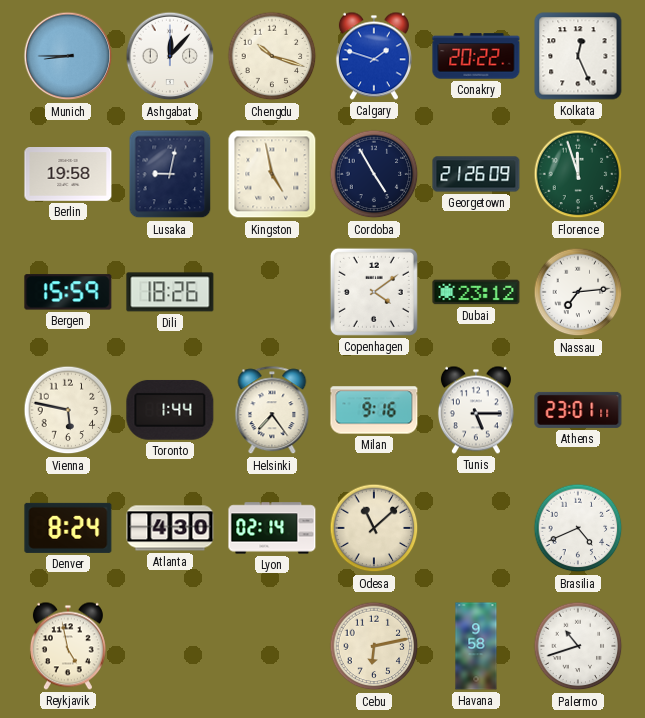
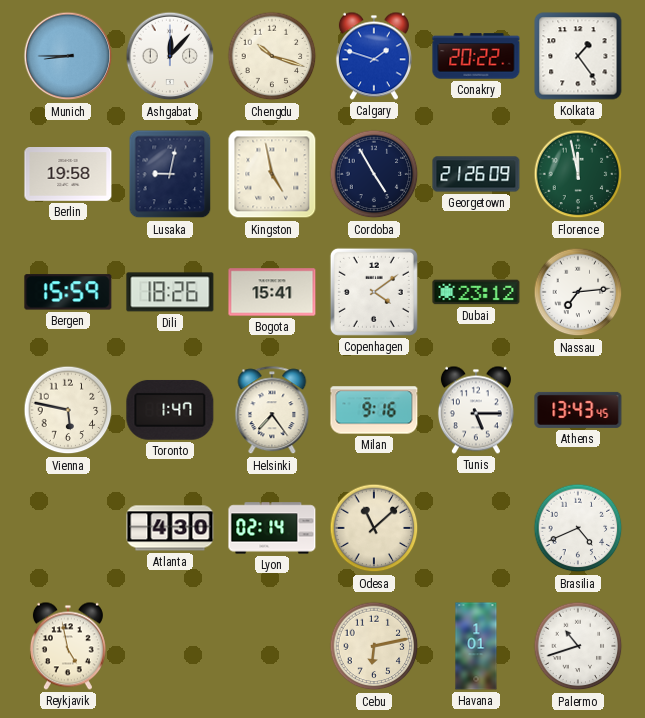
Kolkata: 12:26 -> 1:24
Florence: 11:57 -> 11:58
Bogota: none -> 15:41
Toronto: 1:44 -> 1:47
Athens: 23:01 -> 13:43
Denver: 8:24 -> none
Havana: 9:58 -> 1:01
